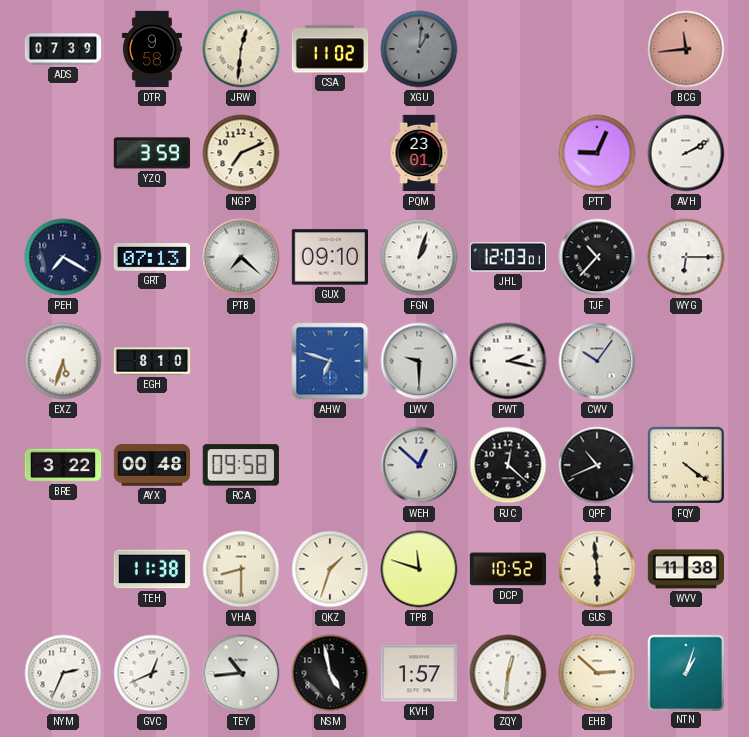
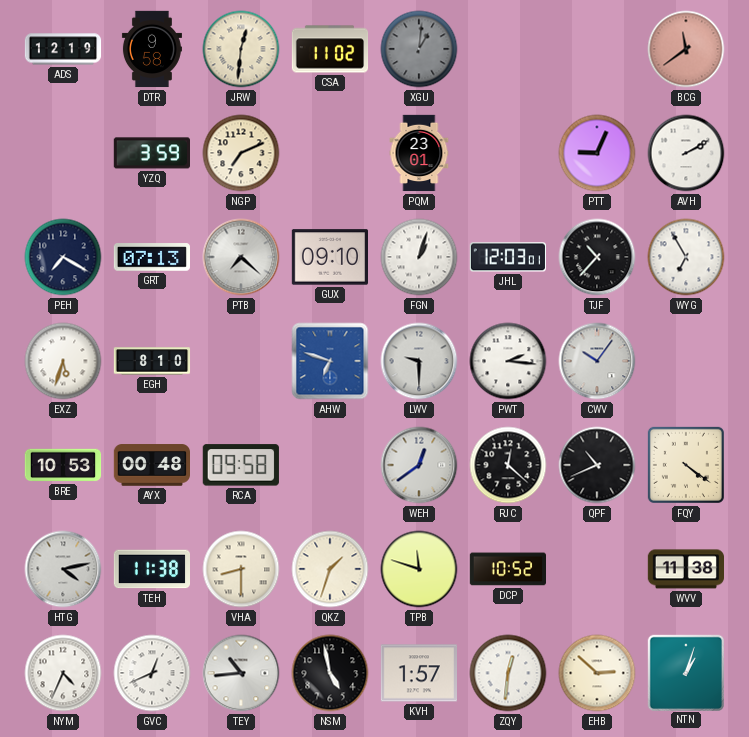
ADS: 07:39 -> 12:19
BCG: 11:44 -> 11:39
WYG: 6:15 -> 6:55
PWT: 2:17 -> 2:16
BRE: 3:22 -> 10:53
WEH: 12:52 -> 12:39
HTG: none -> 4:13
GUS: 5:59 -> none
NYM: 2:34 -> 4:34
